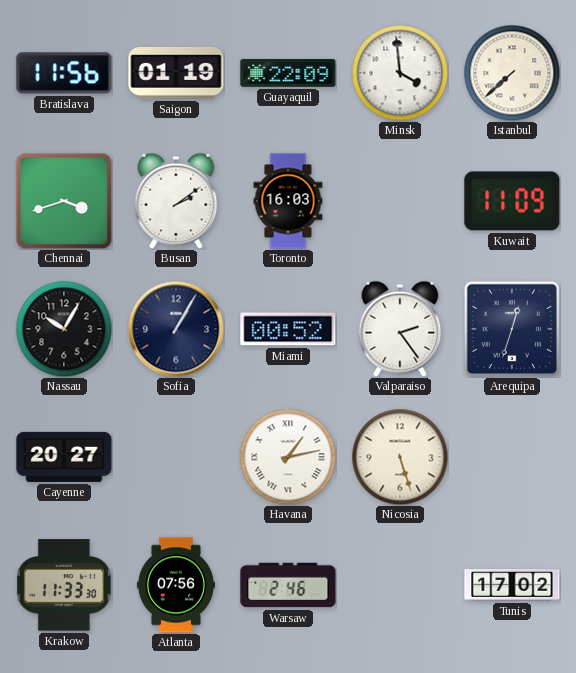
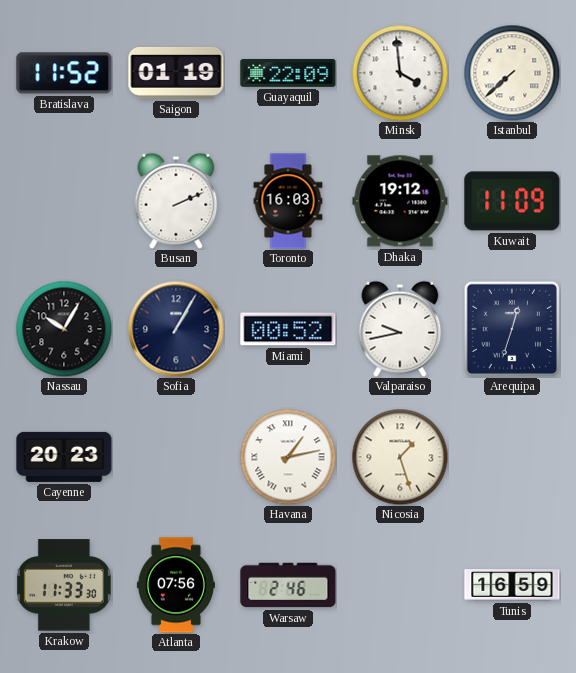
Bratislava: 11:56 -> 11:52
Chennai: 3:42 -> none
Busan: 2:09 -> 2:11
Dhaka: none -> 19:12
Valparaiso: 2:24 -> 9:43
Cayenne: 20:27 -> 20:23
Nicosia: 5:27 -> 1:27
Tunis: 17:02 -> 16:59
